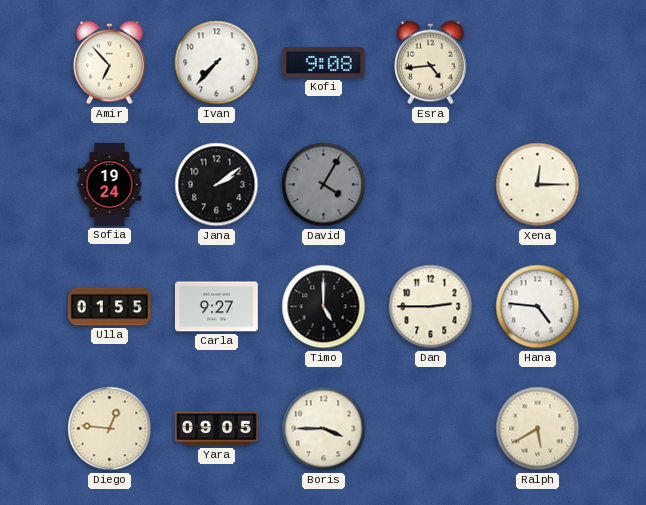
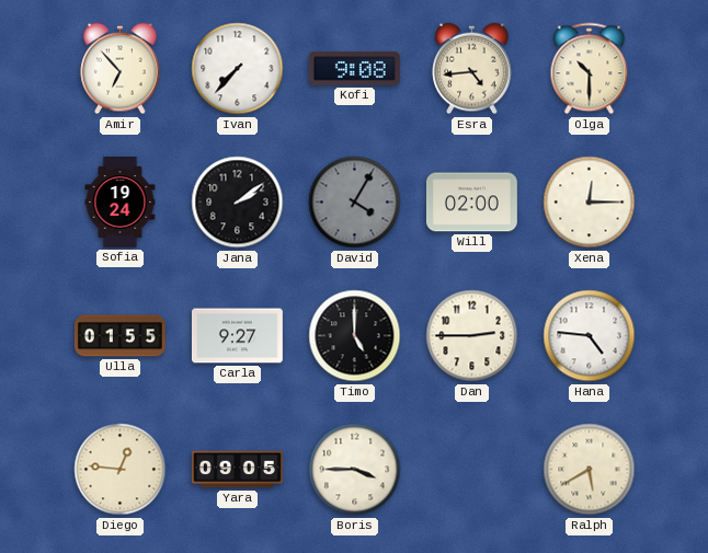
Olga: none -> 10:30
Will: none -> 02:00
